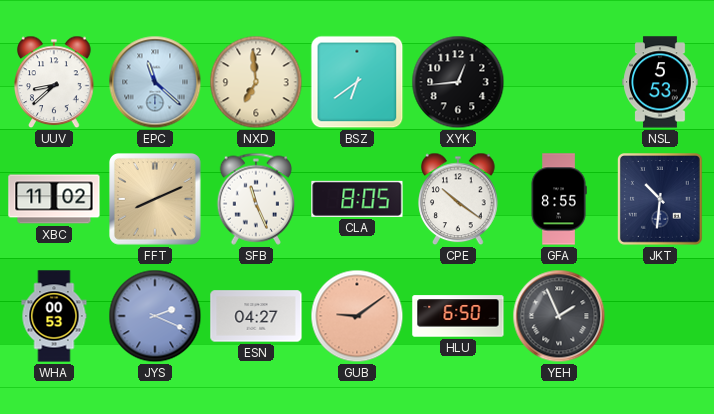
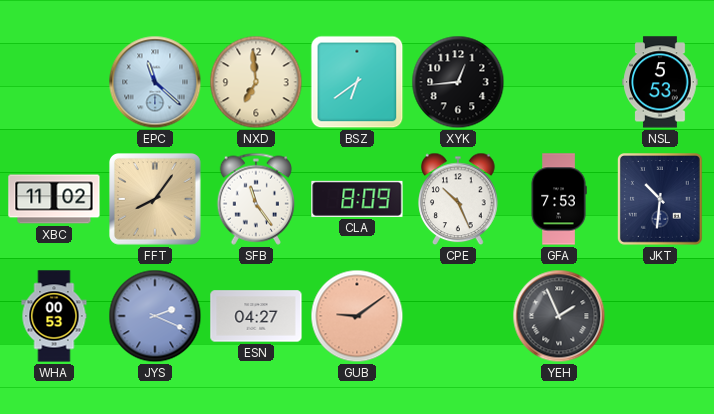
UUV: 8:38 -> none
FFT: 8:11 -> 8:06
SFB: 11:26 -> 11:24
CLA: 8:05 -> 8:09
CPE: 10:21 -> 10:26
GFA: 8:55 -> 7:53
HLU: 6:50 -> none
